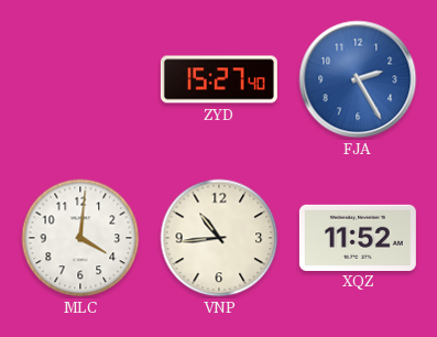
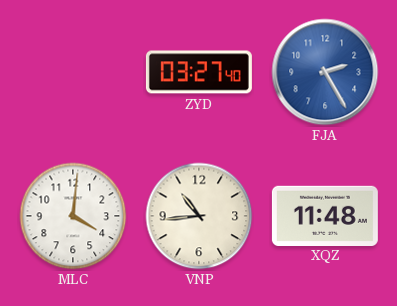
ZYD: 15:27 -> 03:27
XQZ: 11:52 -> 11:48
